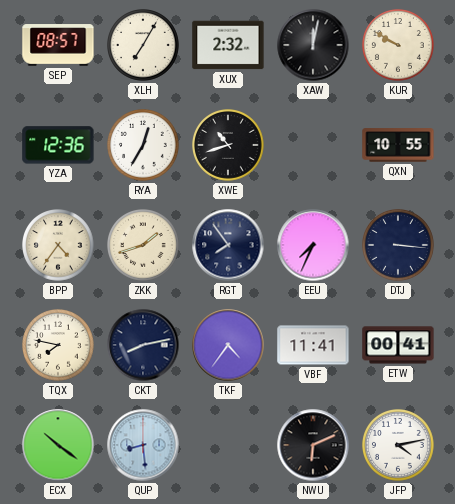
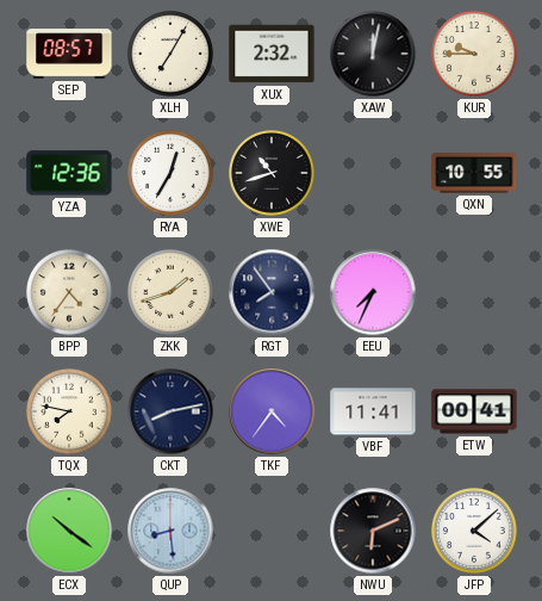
KUR: 9:50 -> 9:45
DTJ: 3:16 -> none
JFP: 4:13 -> 4:08
